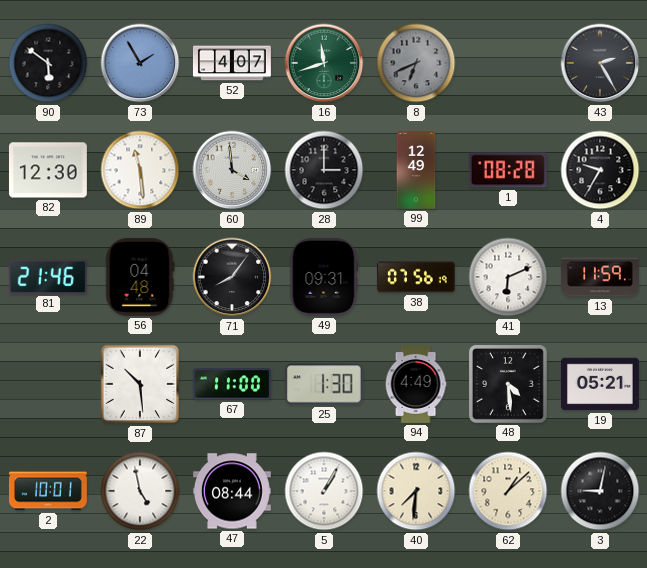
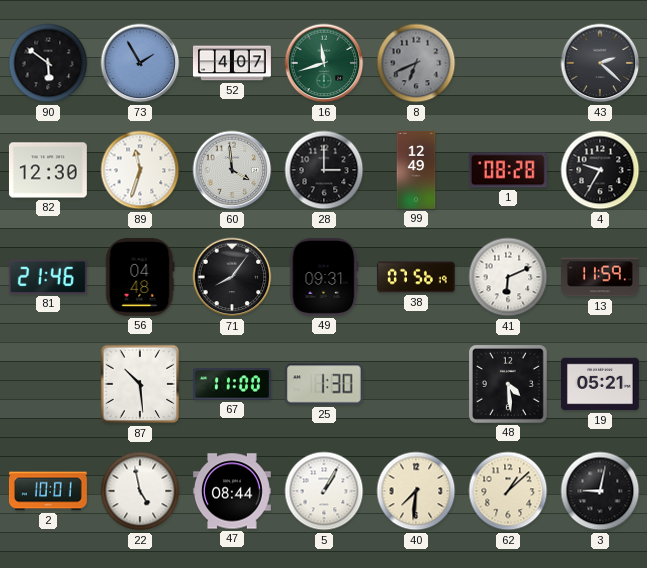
43: 2:25 -> 2:22
89: 11:29 -> 11:33
94: 4:49 -> none
